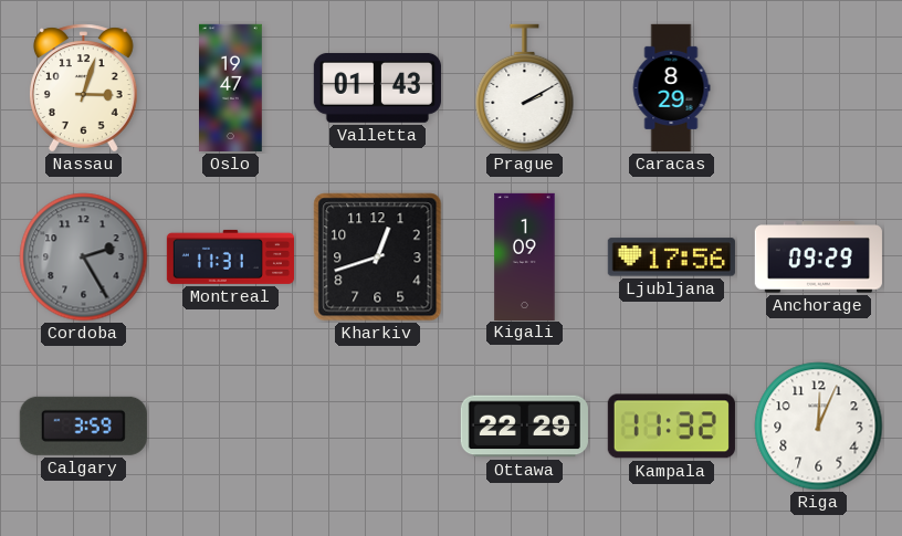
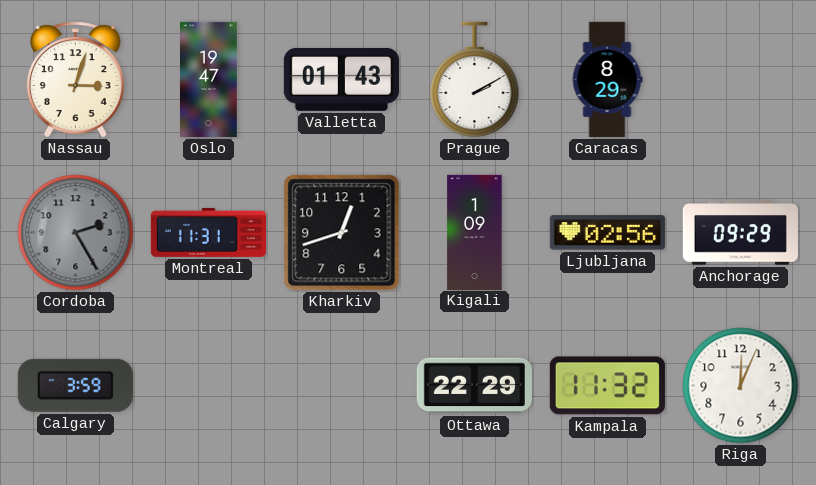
Ljubljana: 17:56 -> 02:56
